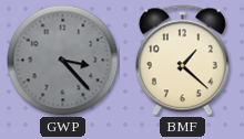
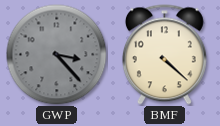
BMF: 1:22 -> 4:22
